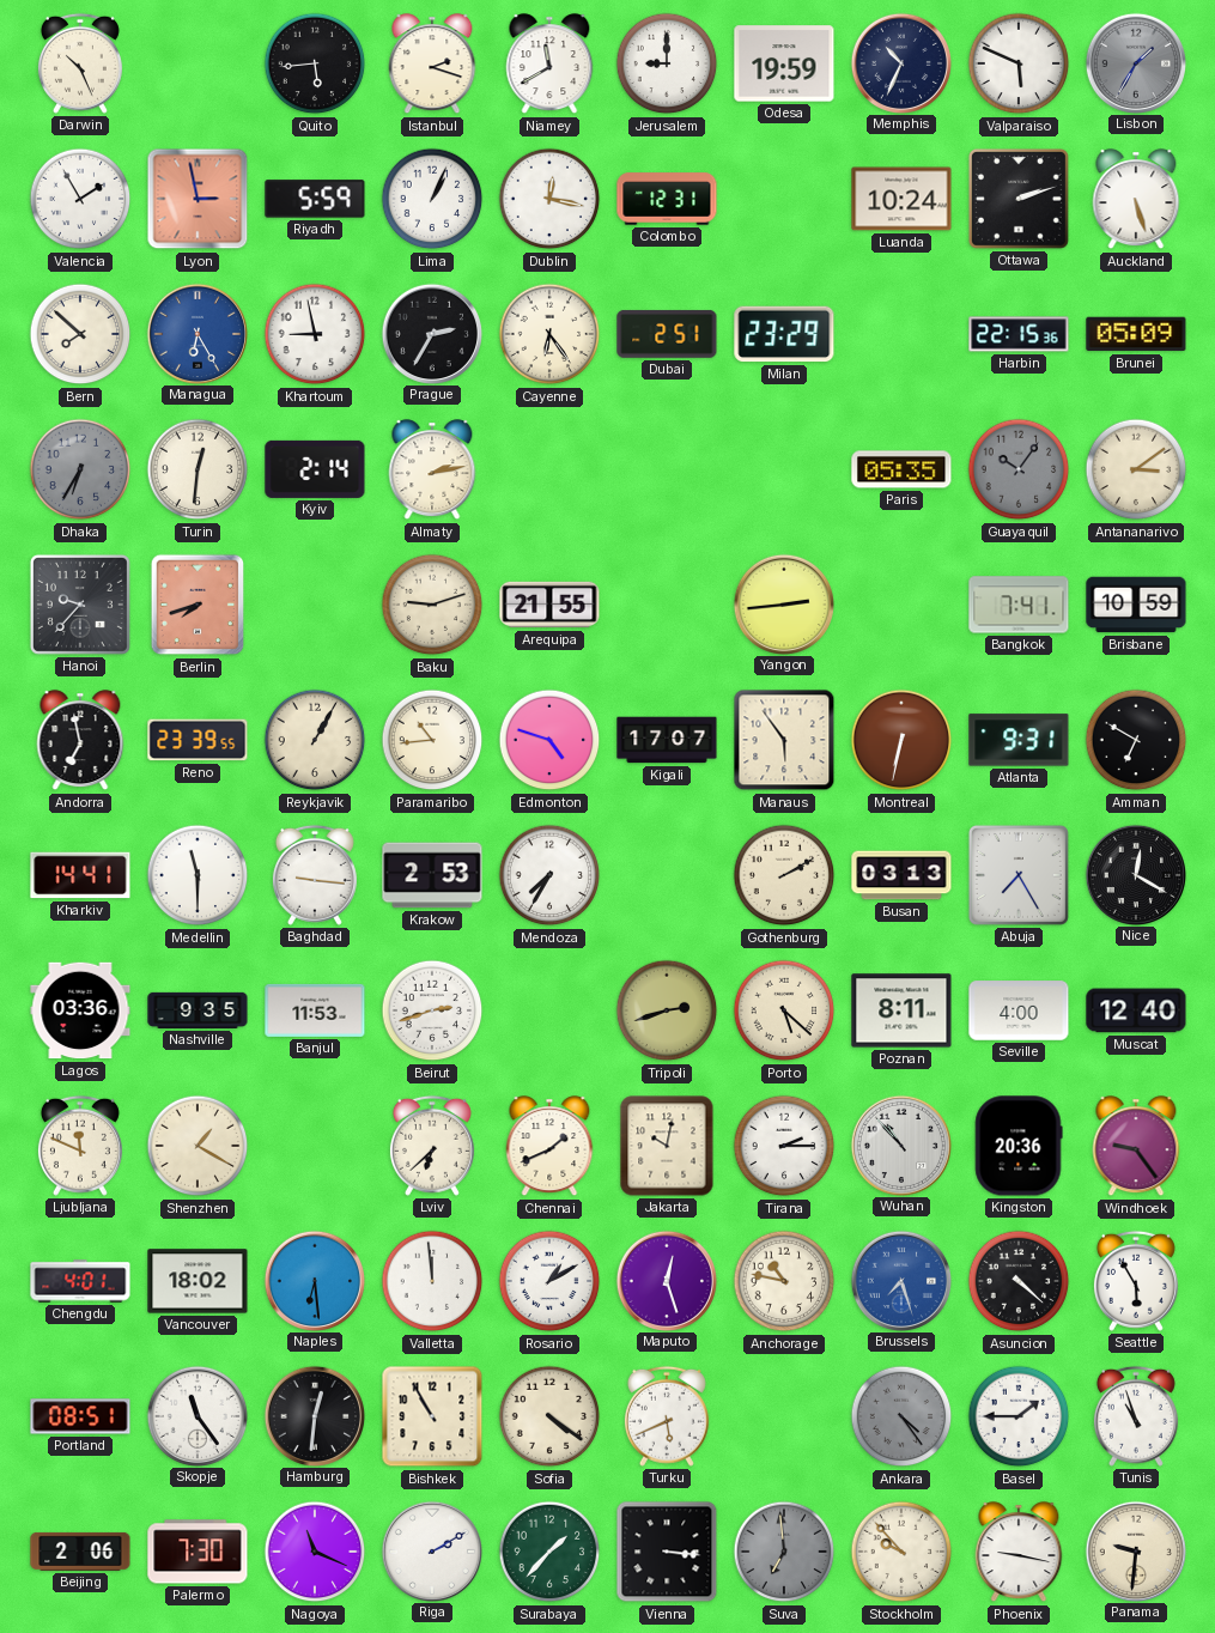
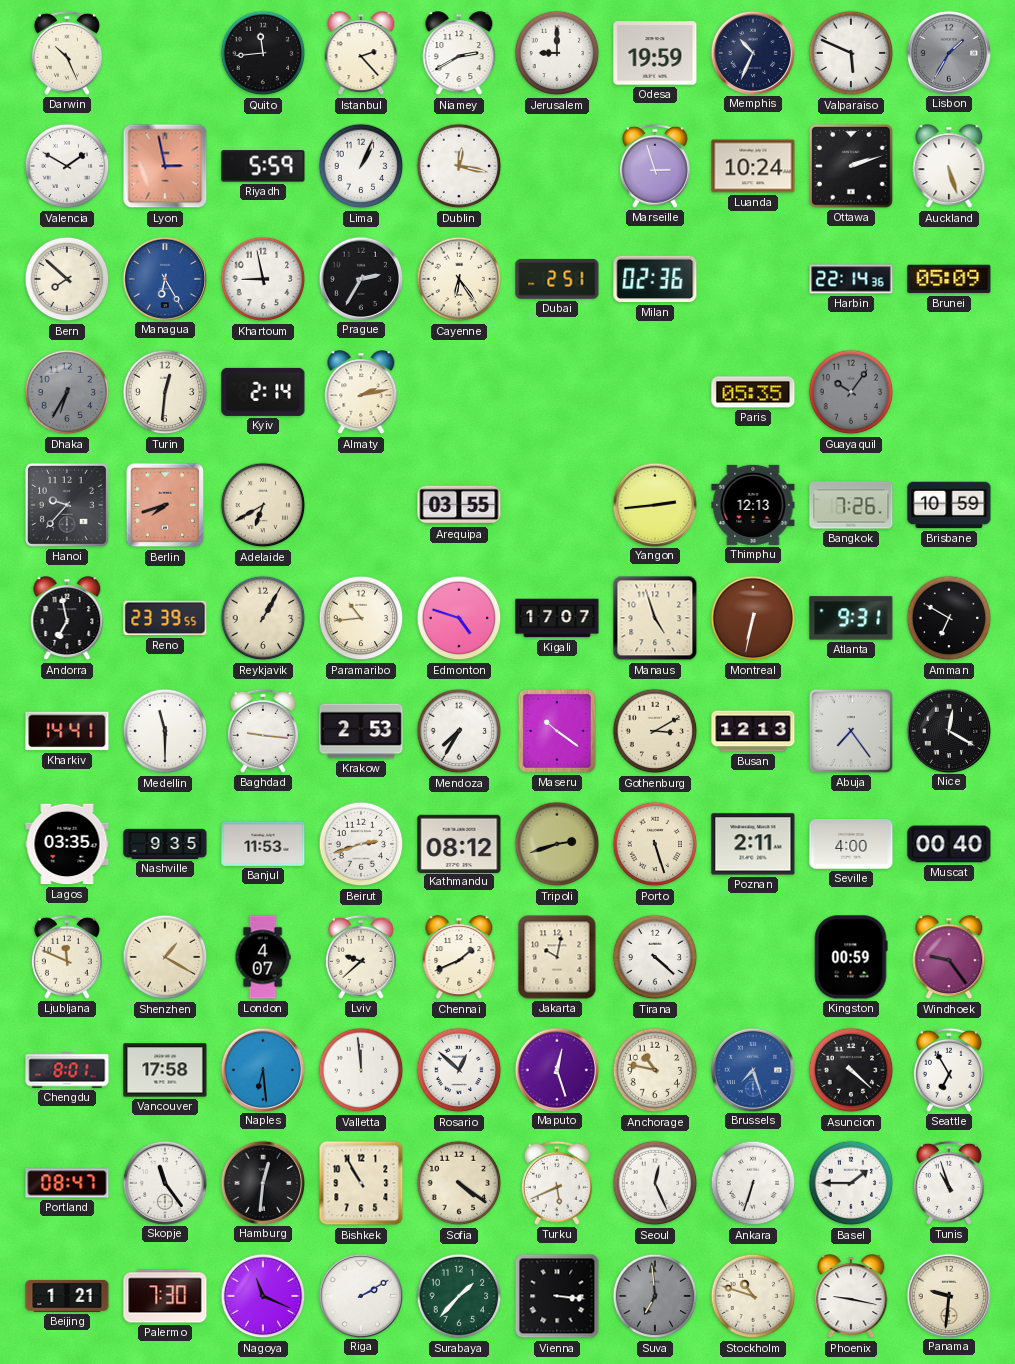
Quito: 5:44 -> 11:44
Istanbul: 2:18 -> 2:23
Niamey: 11:40 -> 2:40
Valencia: 1:55 -> 1:50
Colombo: 12:31 -> none
Marseille: none -> 2:57
Milan: 23:29 -> 02:36
Harbin: 22:15 -> 22:14
Antananarivo: 3:09 -> none
Adelaide: none -> 6:40
Baku: 9:12 -> none
Arequipa: 21:55 -> 03:55
Thimphu: none -> 12:13
Bangkok: 7:41 -> 7:26
Manaus: 5:54 -> 4:57
Maseru: none -> 10:21
Gothenburg: 2:10 -> 3:10
Busan: 03:13 -> 12:13
Abuja: 7:25 -> 7:24
Lagos: 03:36 -> 03:35
Kathmandu: none -> 08:12
Porto: 5:22 -> 5:27
Poznan: 8:11 -> 2:11
Muscat: 12:40 -> 00:40
London: none -> 4:07
Lviv: 6:38 -> 9:38
Tirana: 2:15 -> 4:22
Wuhan: 10:53 -> none
Kingston: 20:36 -> 00:59
Chengdu: 4:01 -> 8:01
Vancouver: 18:02 -> 17:58
Rosario: 1:10 -> 12:52
Seattle: 5:55 -> 6:55
Portland: 08:51 -> 08:47
Seoul: none -> 12:26
Ankara: 4:24 -> 6:33
Ankara dial: grey -> white
Beijing: 2:06 -> 1:21
Stockholm: 9:53 -> 10:48
